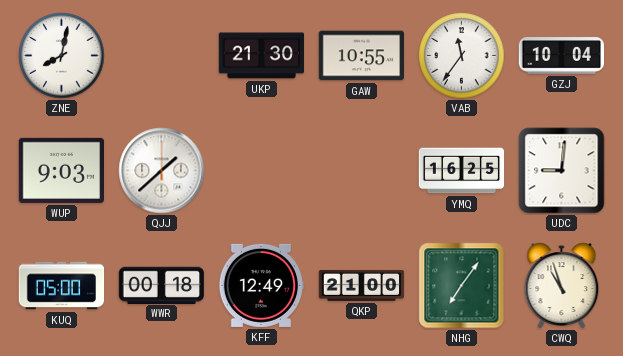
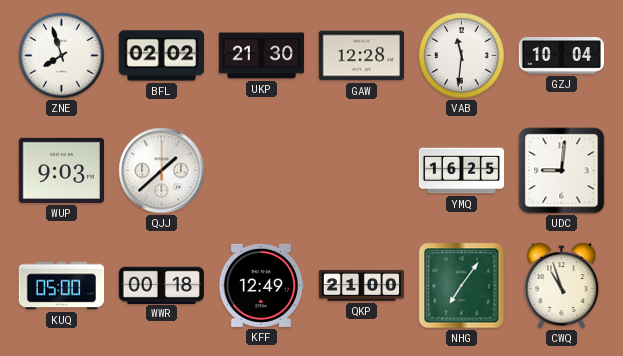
ZNE: 8:02 -> 7:57
BFL: none -> 02:02
GAW: 10:55 -> 12:28
VAB: 11:36 -> 11:31
